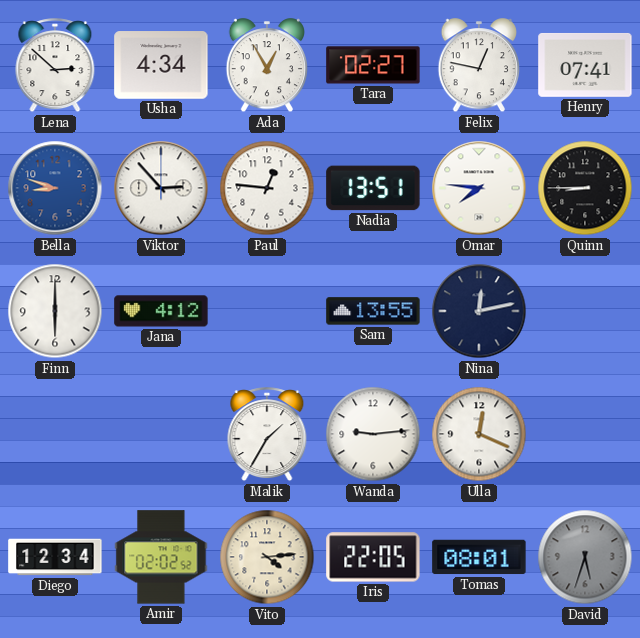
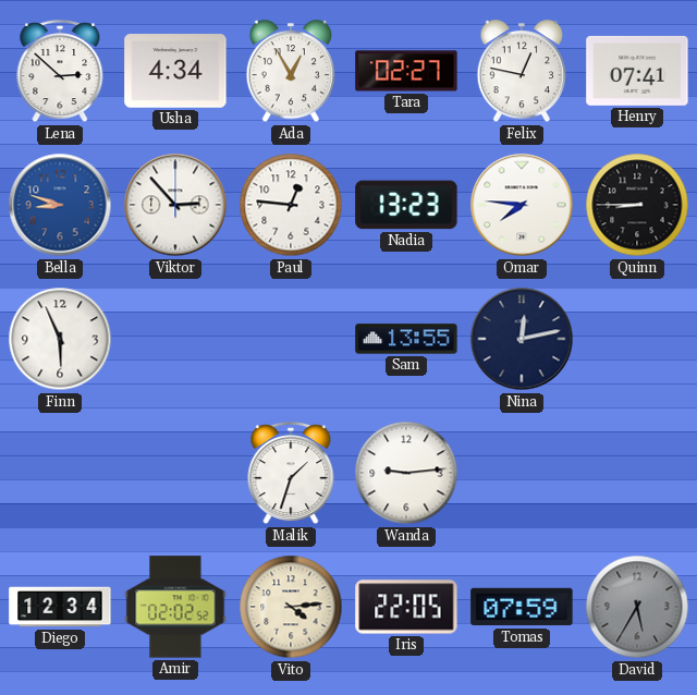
Nadia: 13:51 -> 13:23
Finn: 6:00 -> 5:56
Jana: 4:12 -> none
Malik: 1:35 -> 1:33
Ulla: 12:19 -> none
Tomas: 08:01 -> 07:59
David: 5:33 -> 5:35
